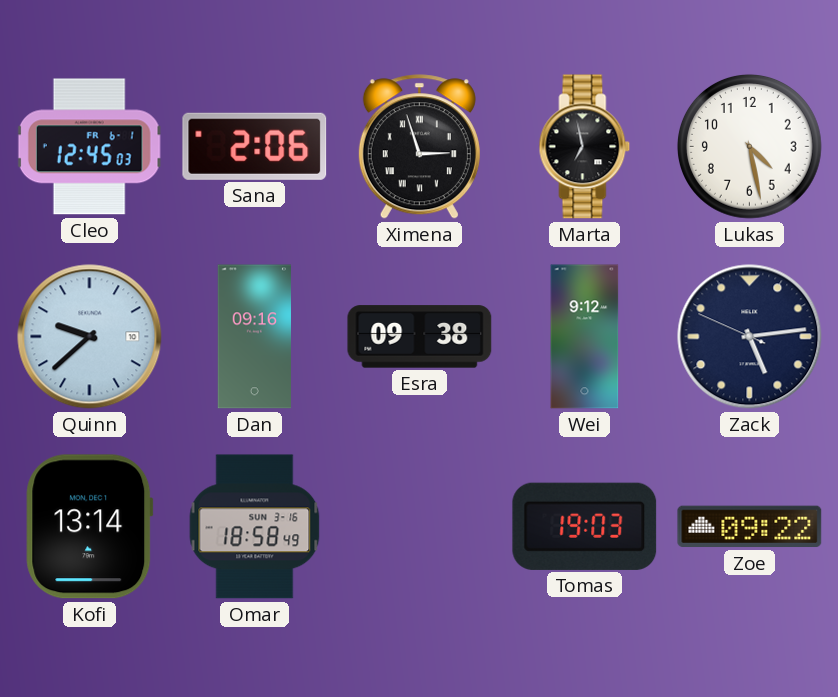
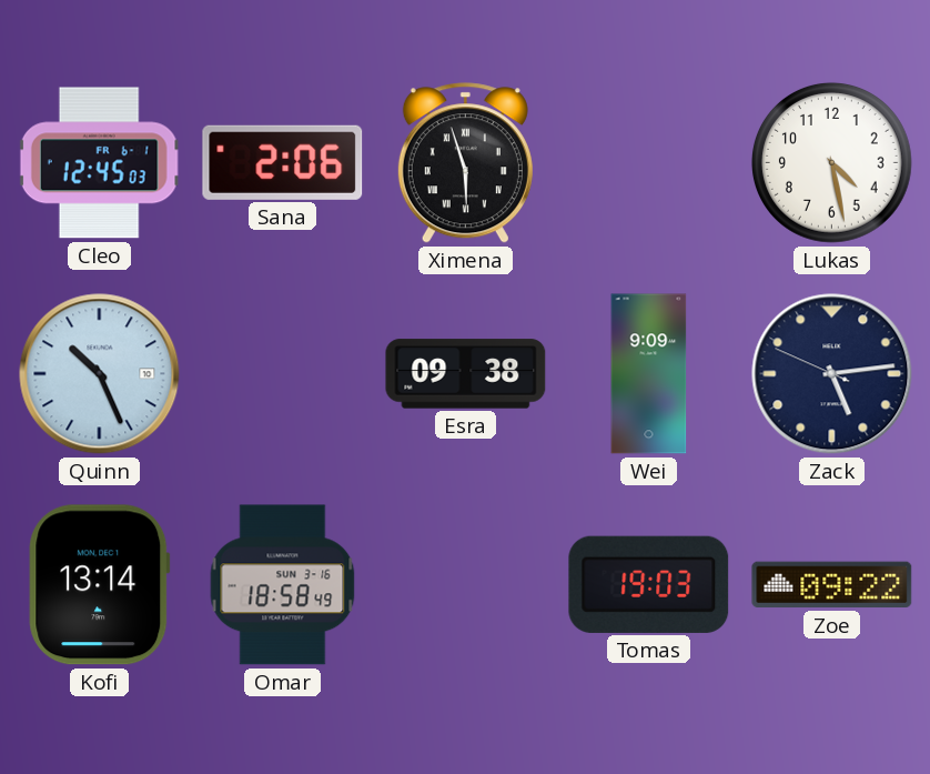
Ximena: 2:57 -> 5:57
Marta: 6:58 -> none
Quinn: 9:38 -> 10:26
Dan: 09:16 -> none
Wei: 9:12 -> 9:09
